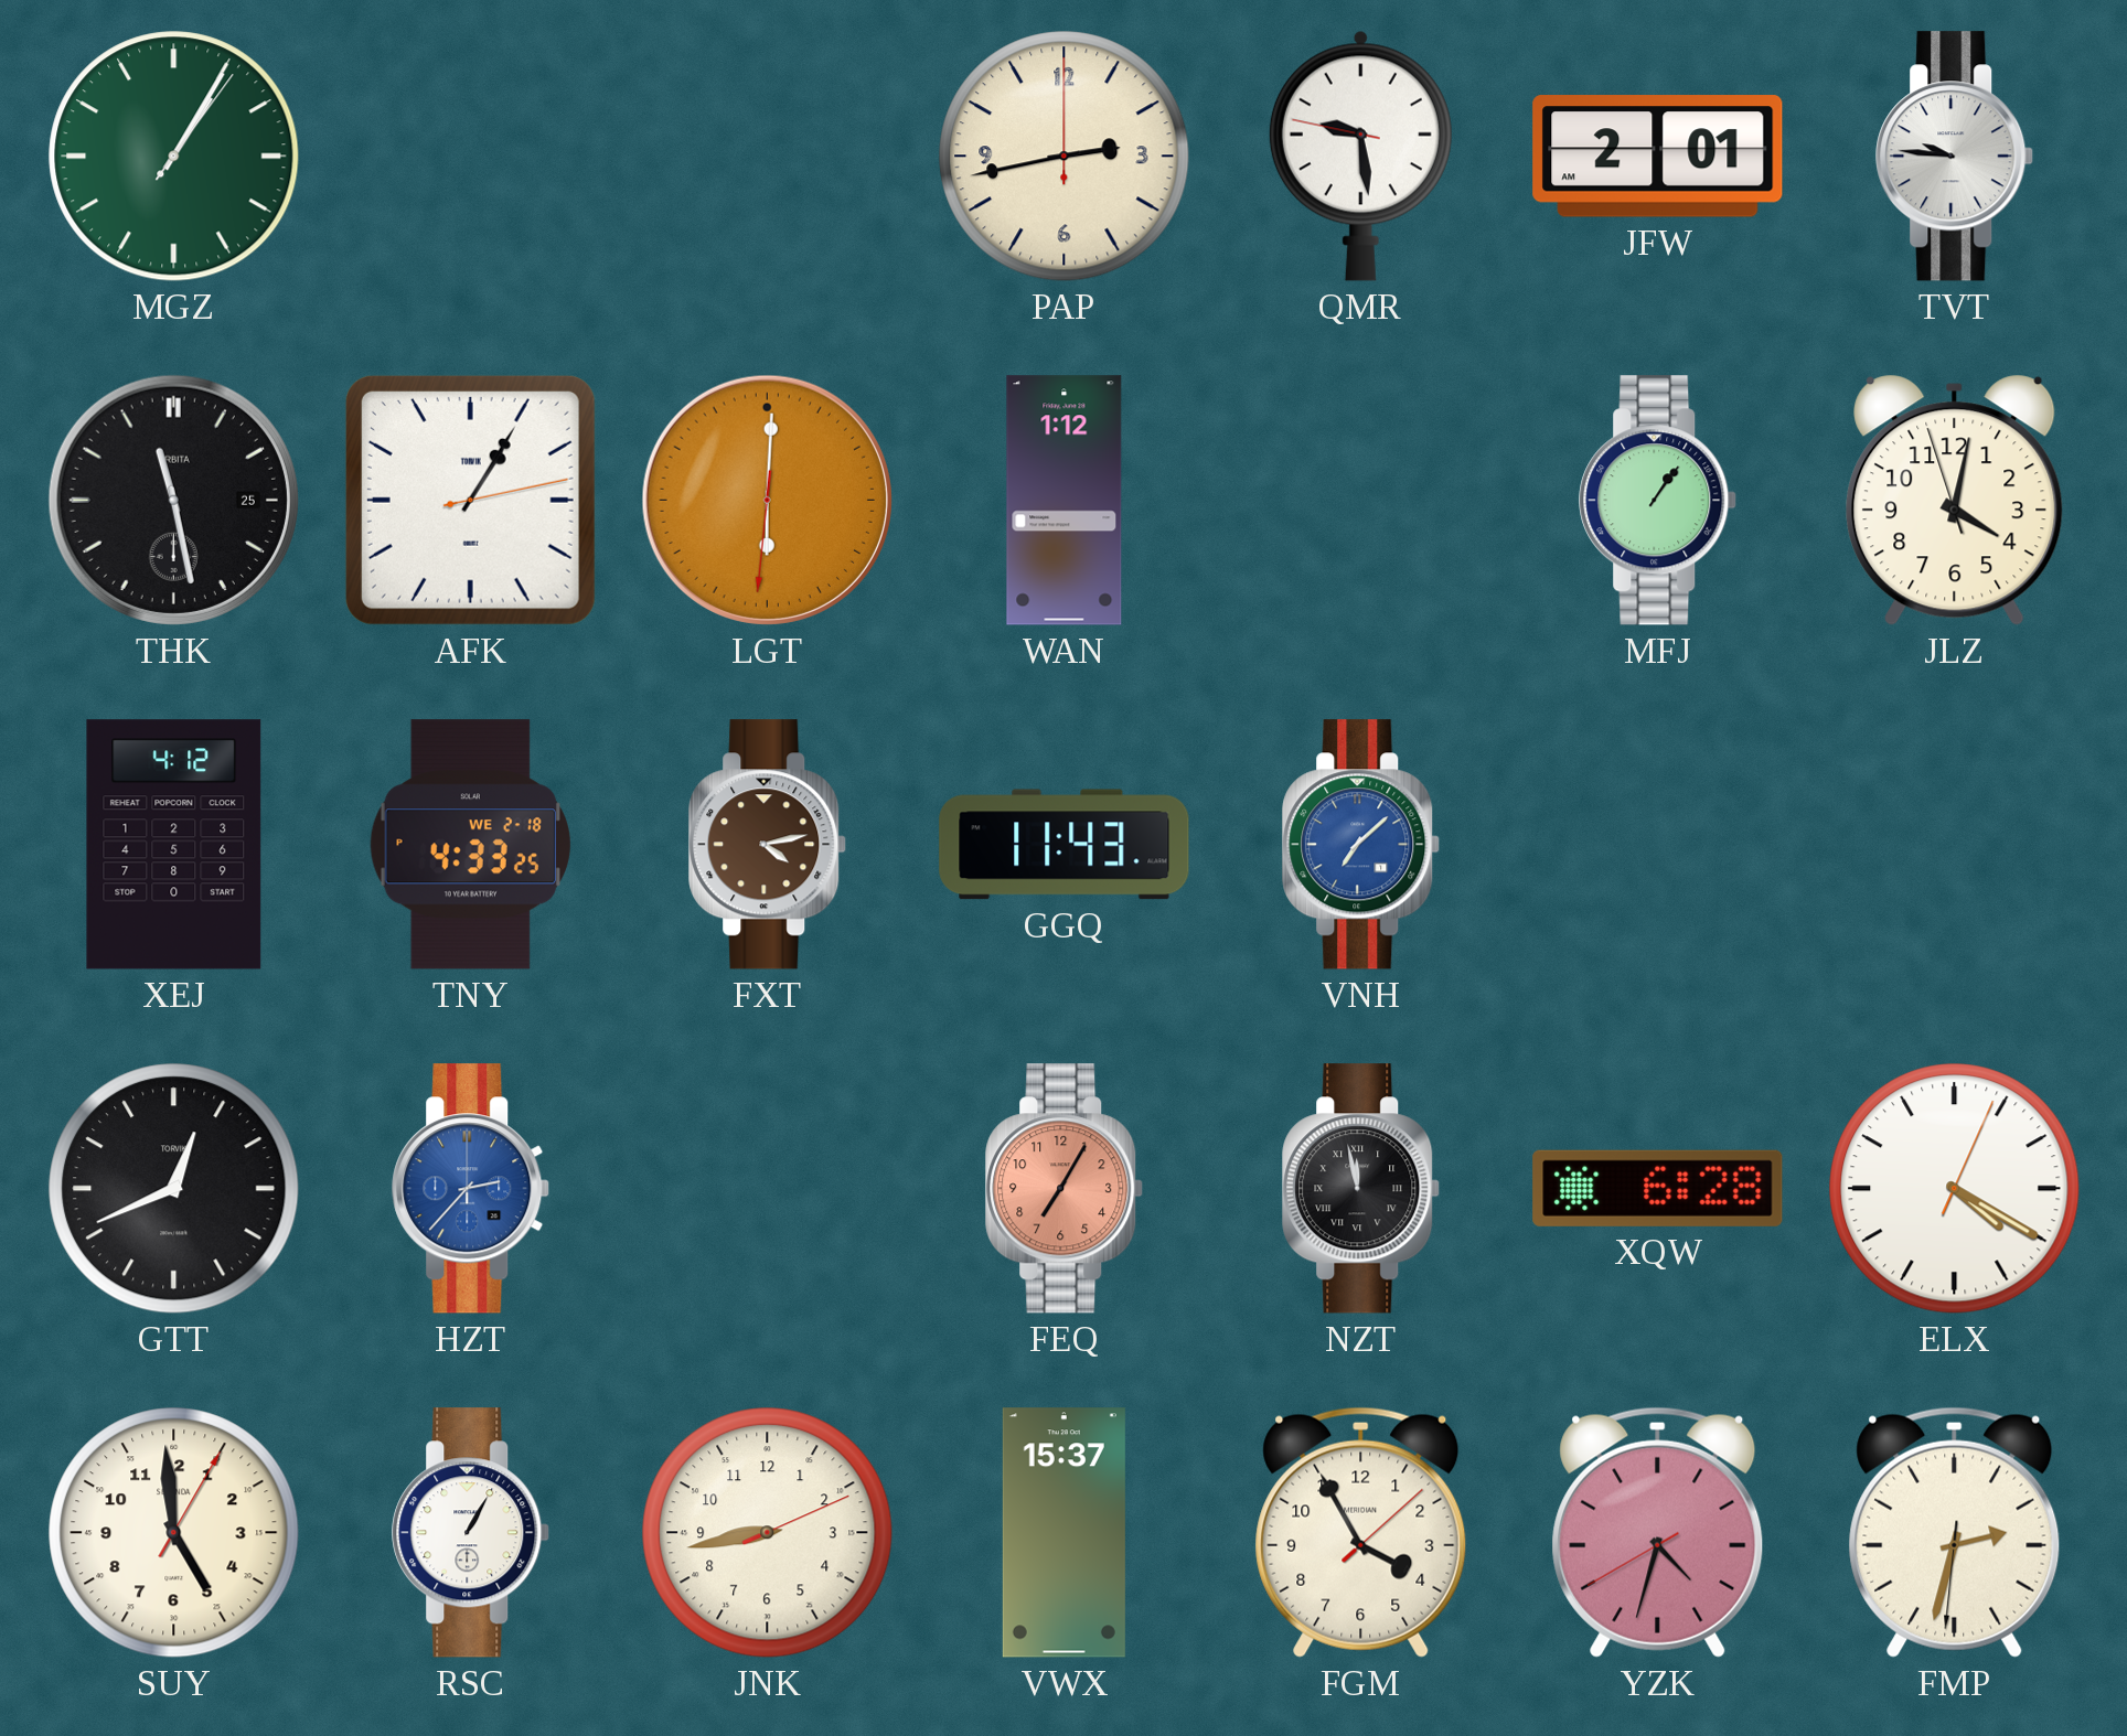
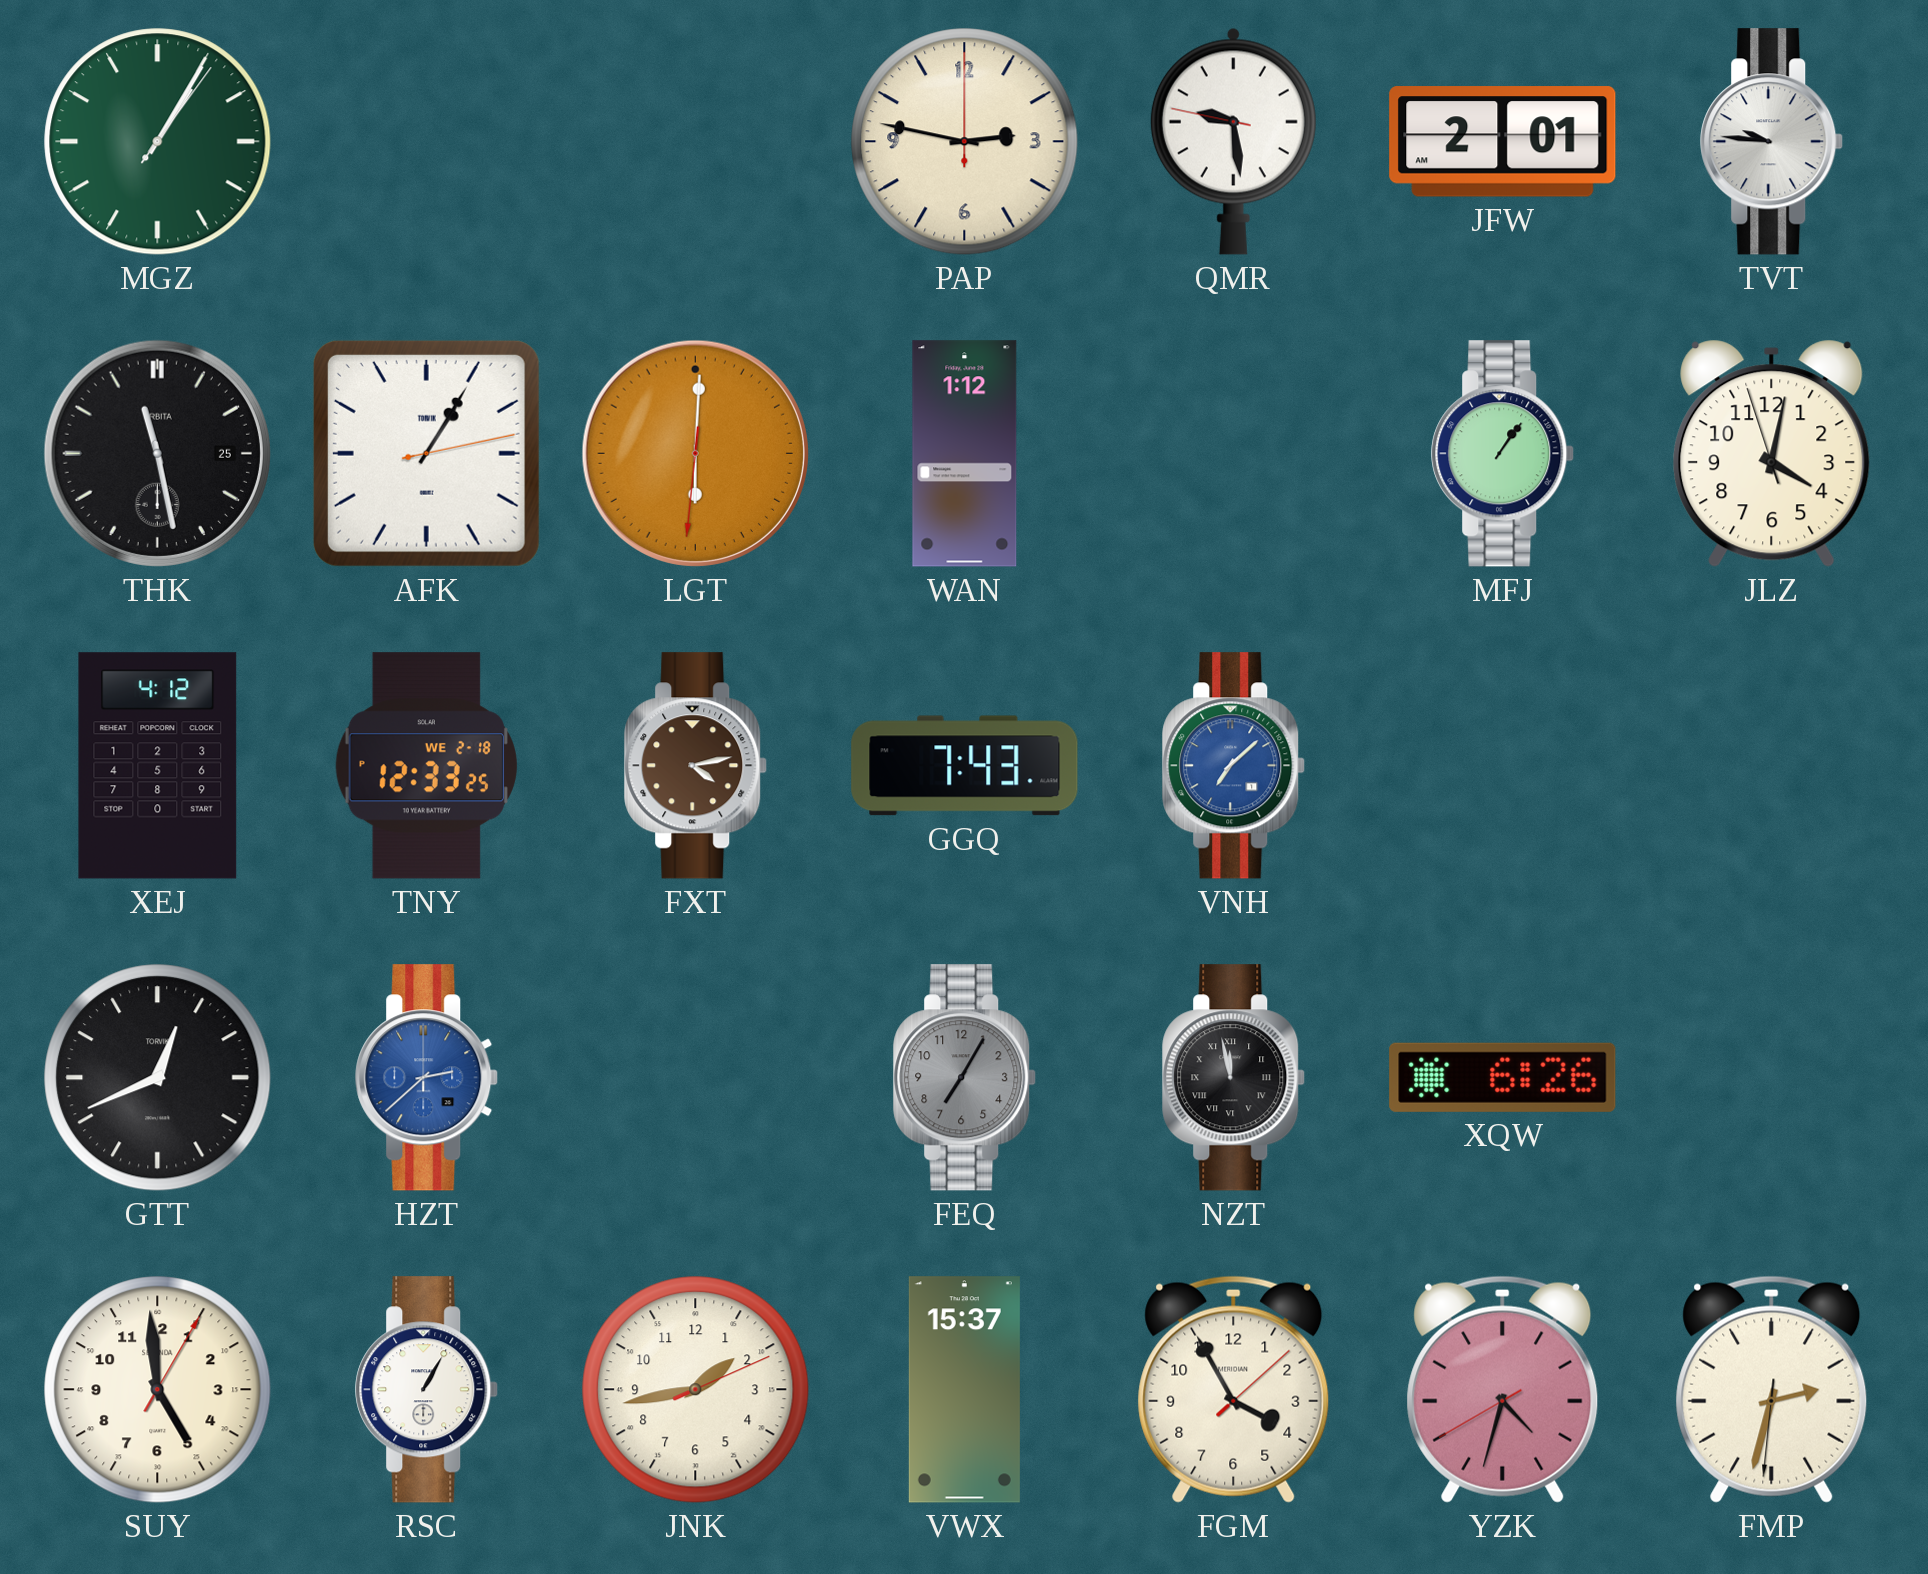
PAP: 2:43 -> 2:47
TNY: 4:33 -> 12:33
GGQ: 11:43 -> 7:43
HZT: 2:37 -> 2:38
FEQ dial: salmon -> grey
XQW: 6:28 -> 6:26
ELX: 4:20 -> none
JNK: 8:43 -> 1:43
